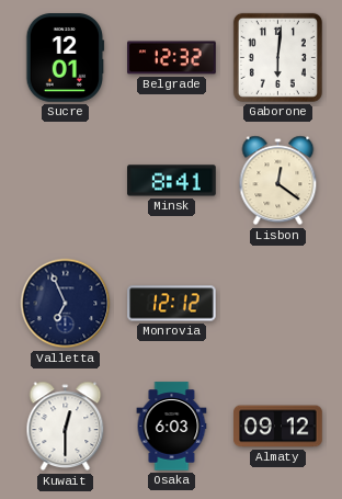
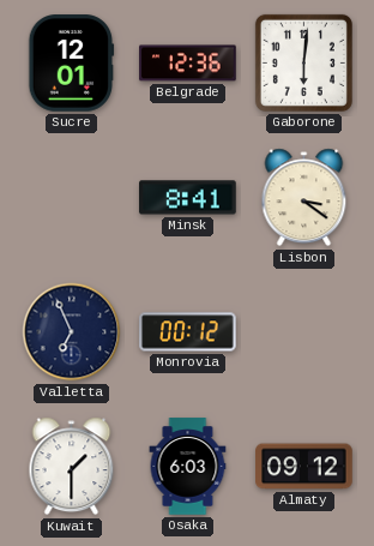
Belgrade: 12:32 -> 12:36
Lisbon: 12:21 -> 3:21
Monrovia: 12:12 -> 00:12
Kuwait: 12:30 -> 1:30
